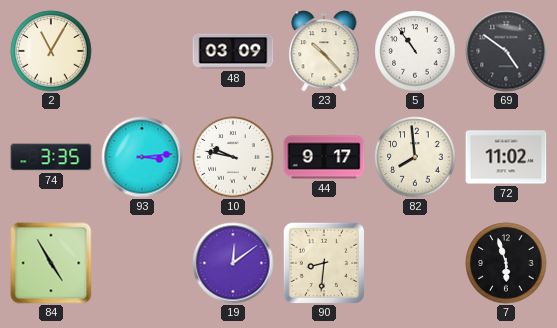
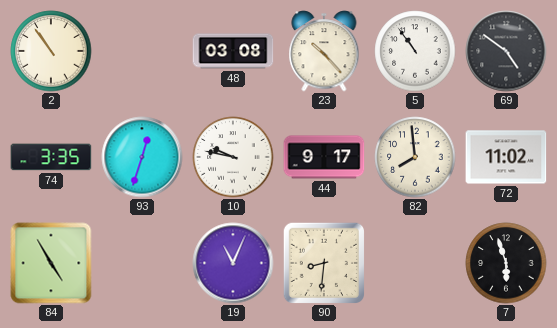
2: 11:05 -> 10:54
48: 03:09 -> 03:08
93: 3:14 -> 12:33
19: 12:09 -> 11:04
